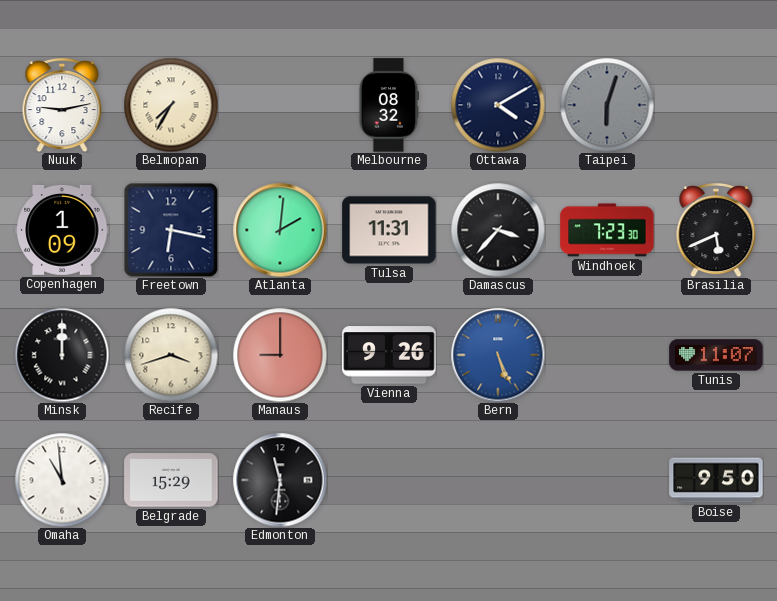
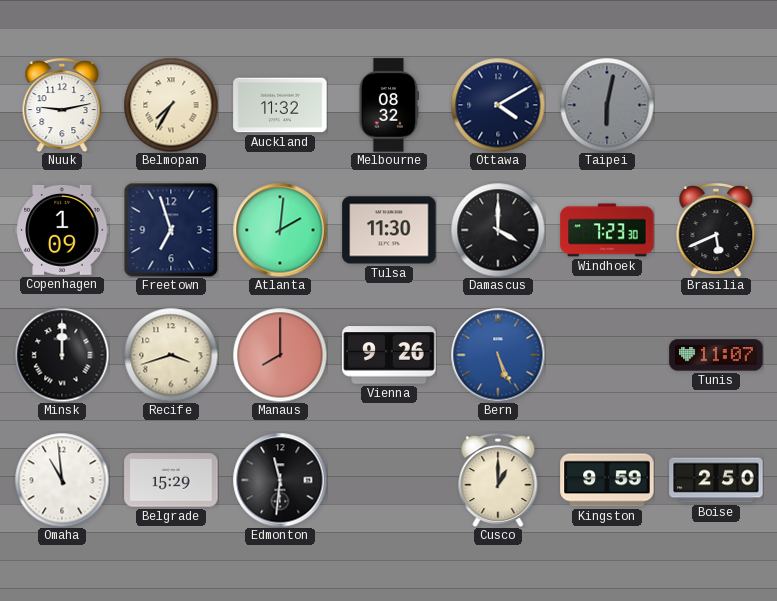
Auckland: none -> 11:32
Taipei: 6:03 -> 6:02
Freetown: 6:17 -> 6:57
Tulsa: 11:31 -> 11:30
Damascus: 3:37 -> 4:00
Manaus: 9:00 -> 8:00
Cusco: none -> 1:00
Kingston: none -> 9:59
Boise: 9:50 -> 2:50
